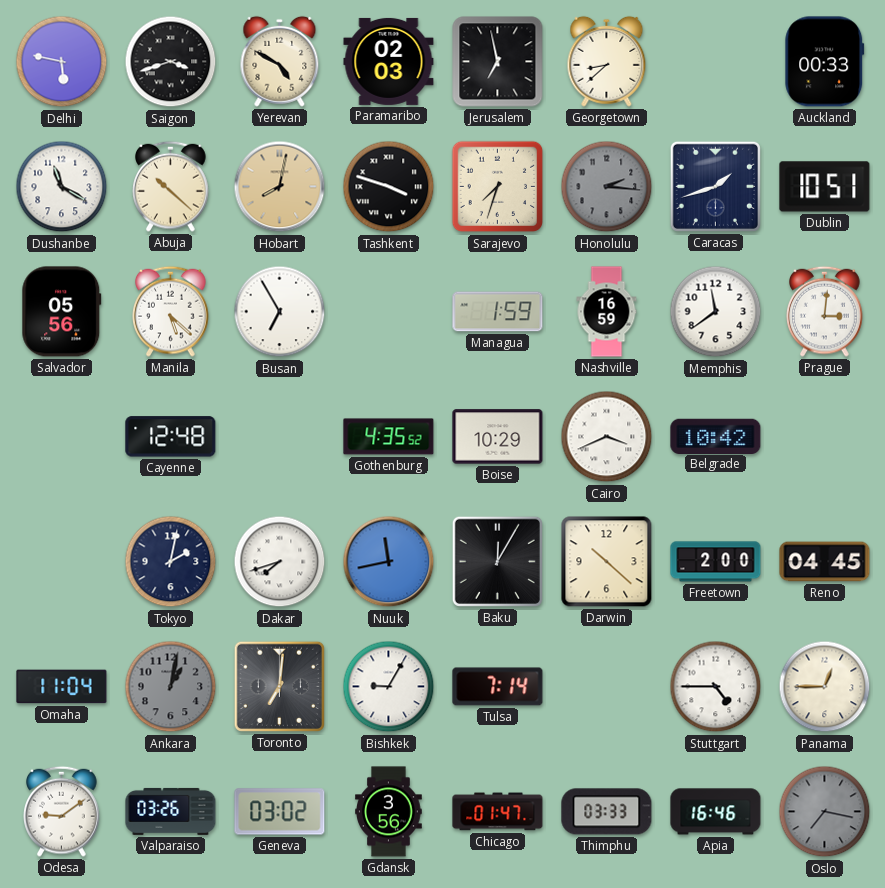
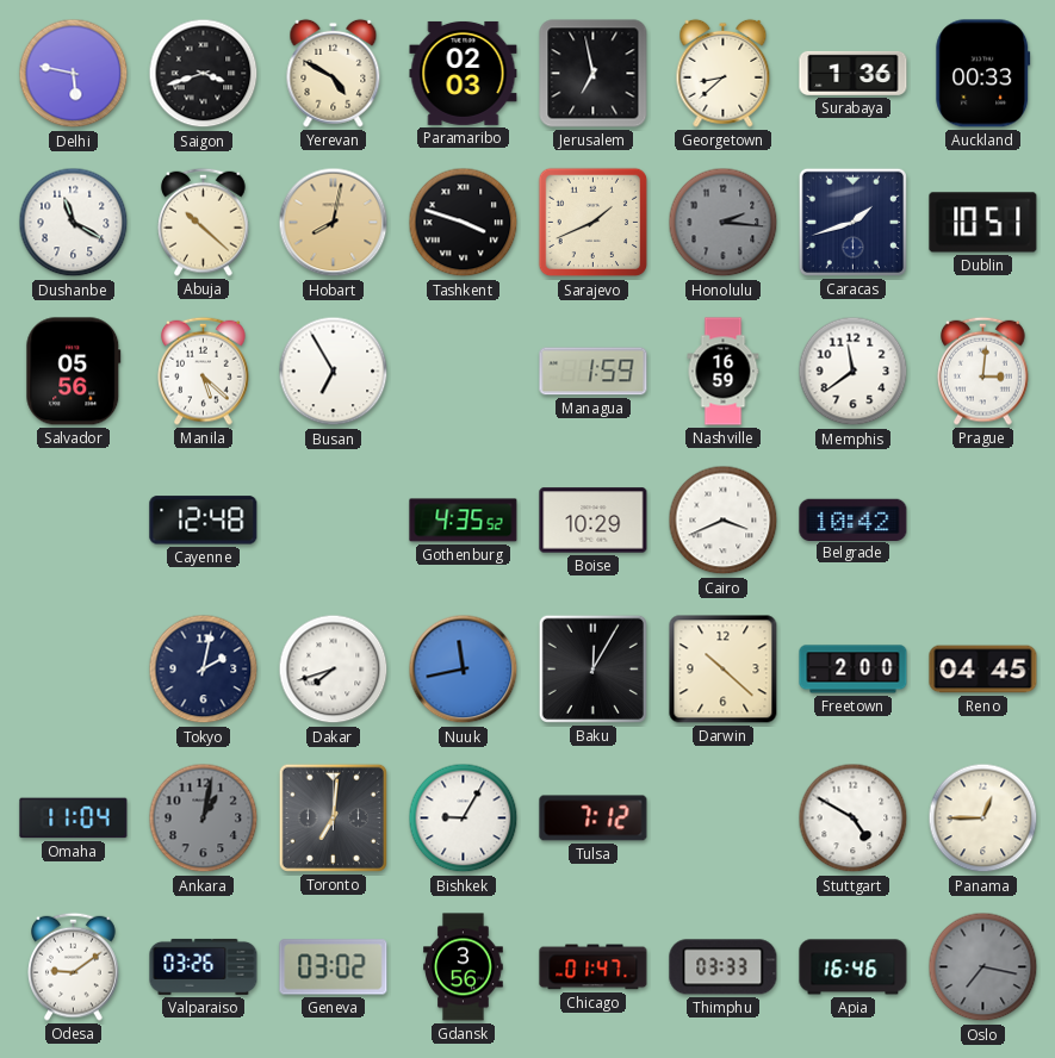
Surabaya: none -> 1:36
Sarajevo: 7:33 -> 1:41
Tulsa: 7:14 -> 7:12
Stuttgart: 4:45 -> 4:50
